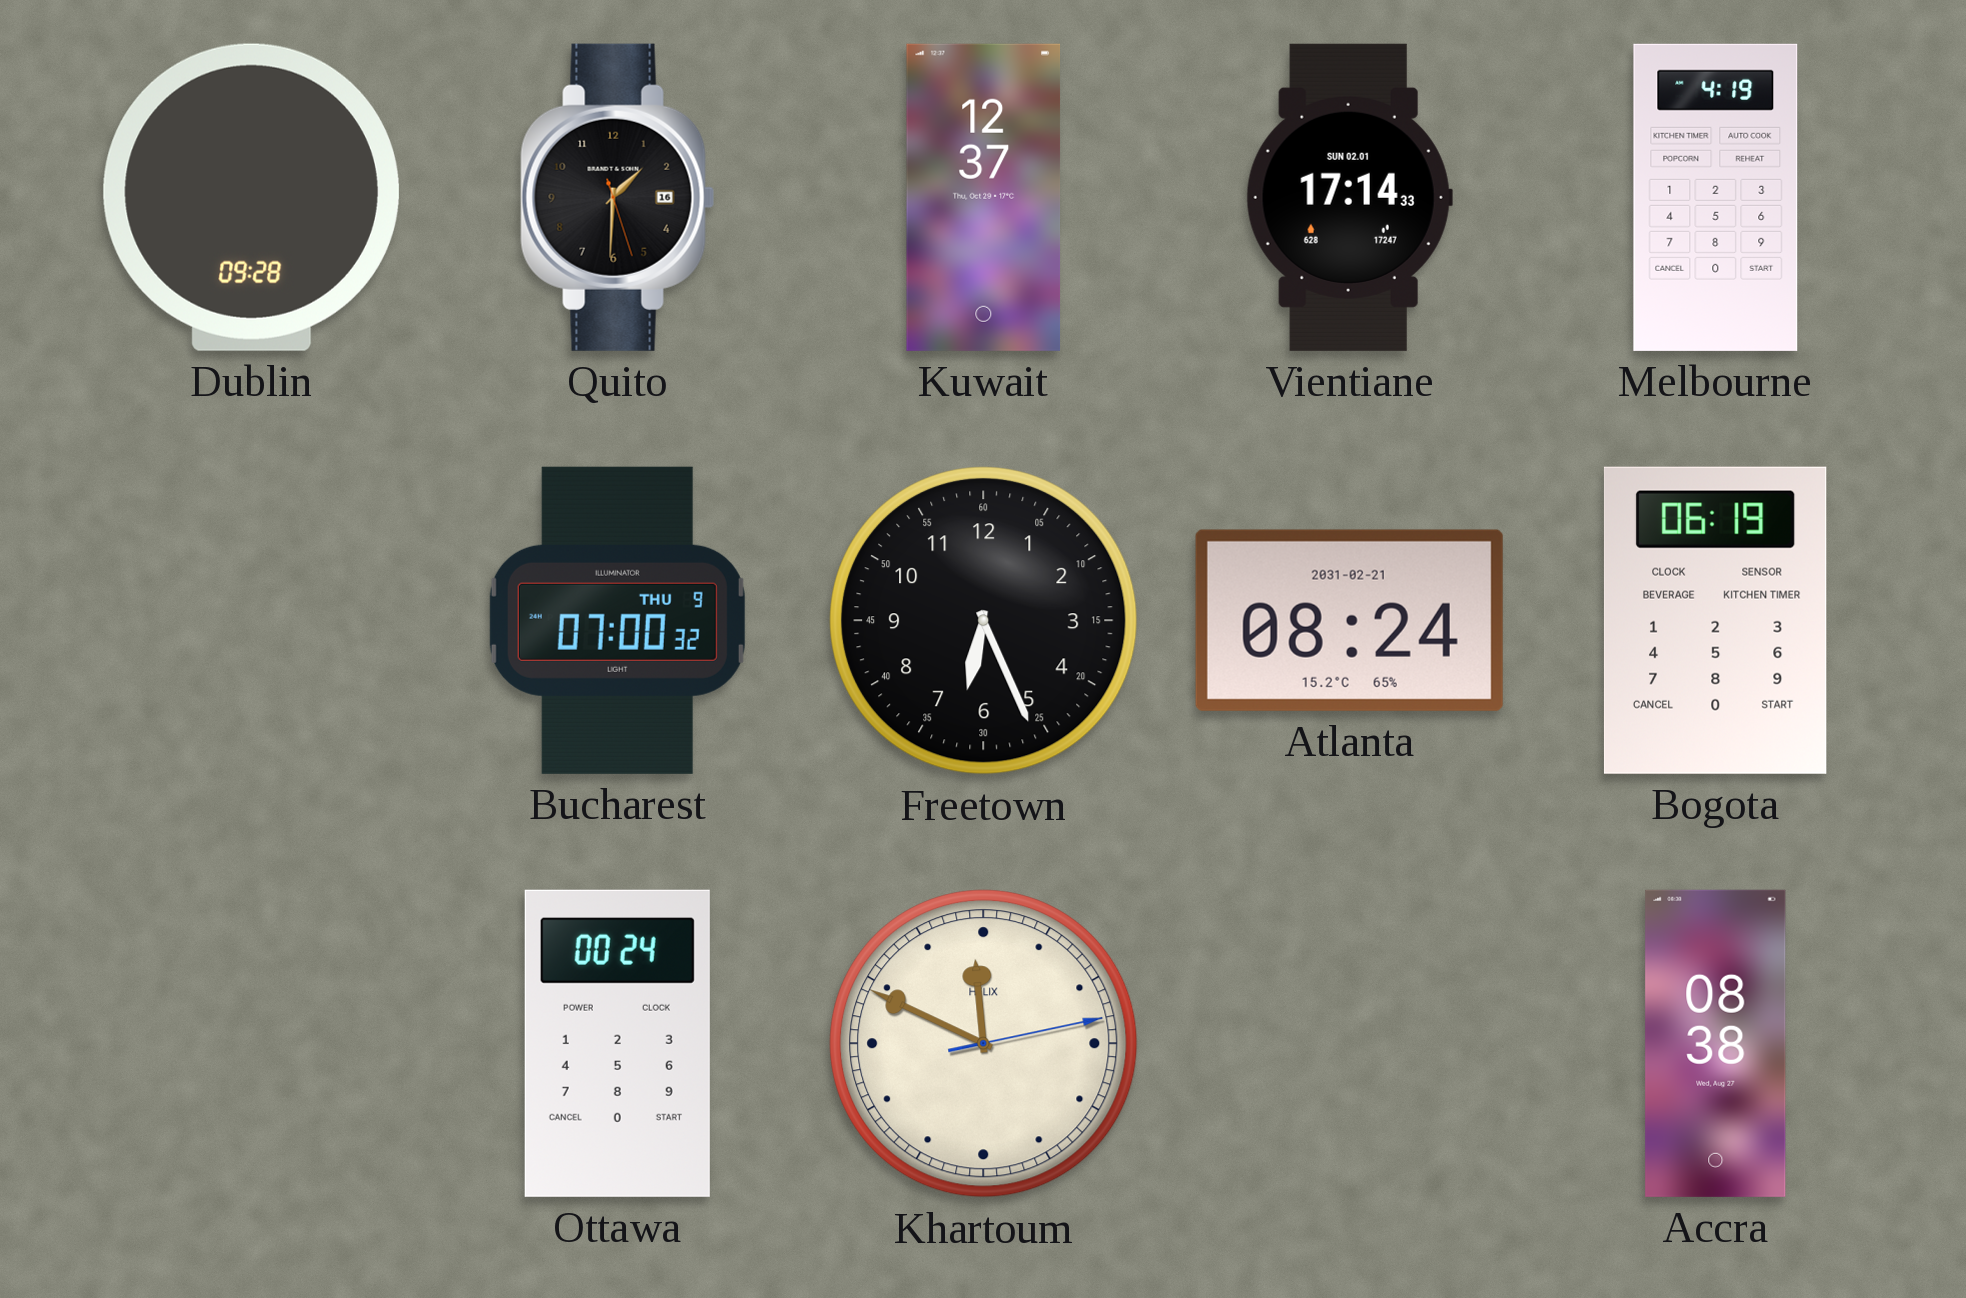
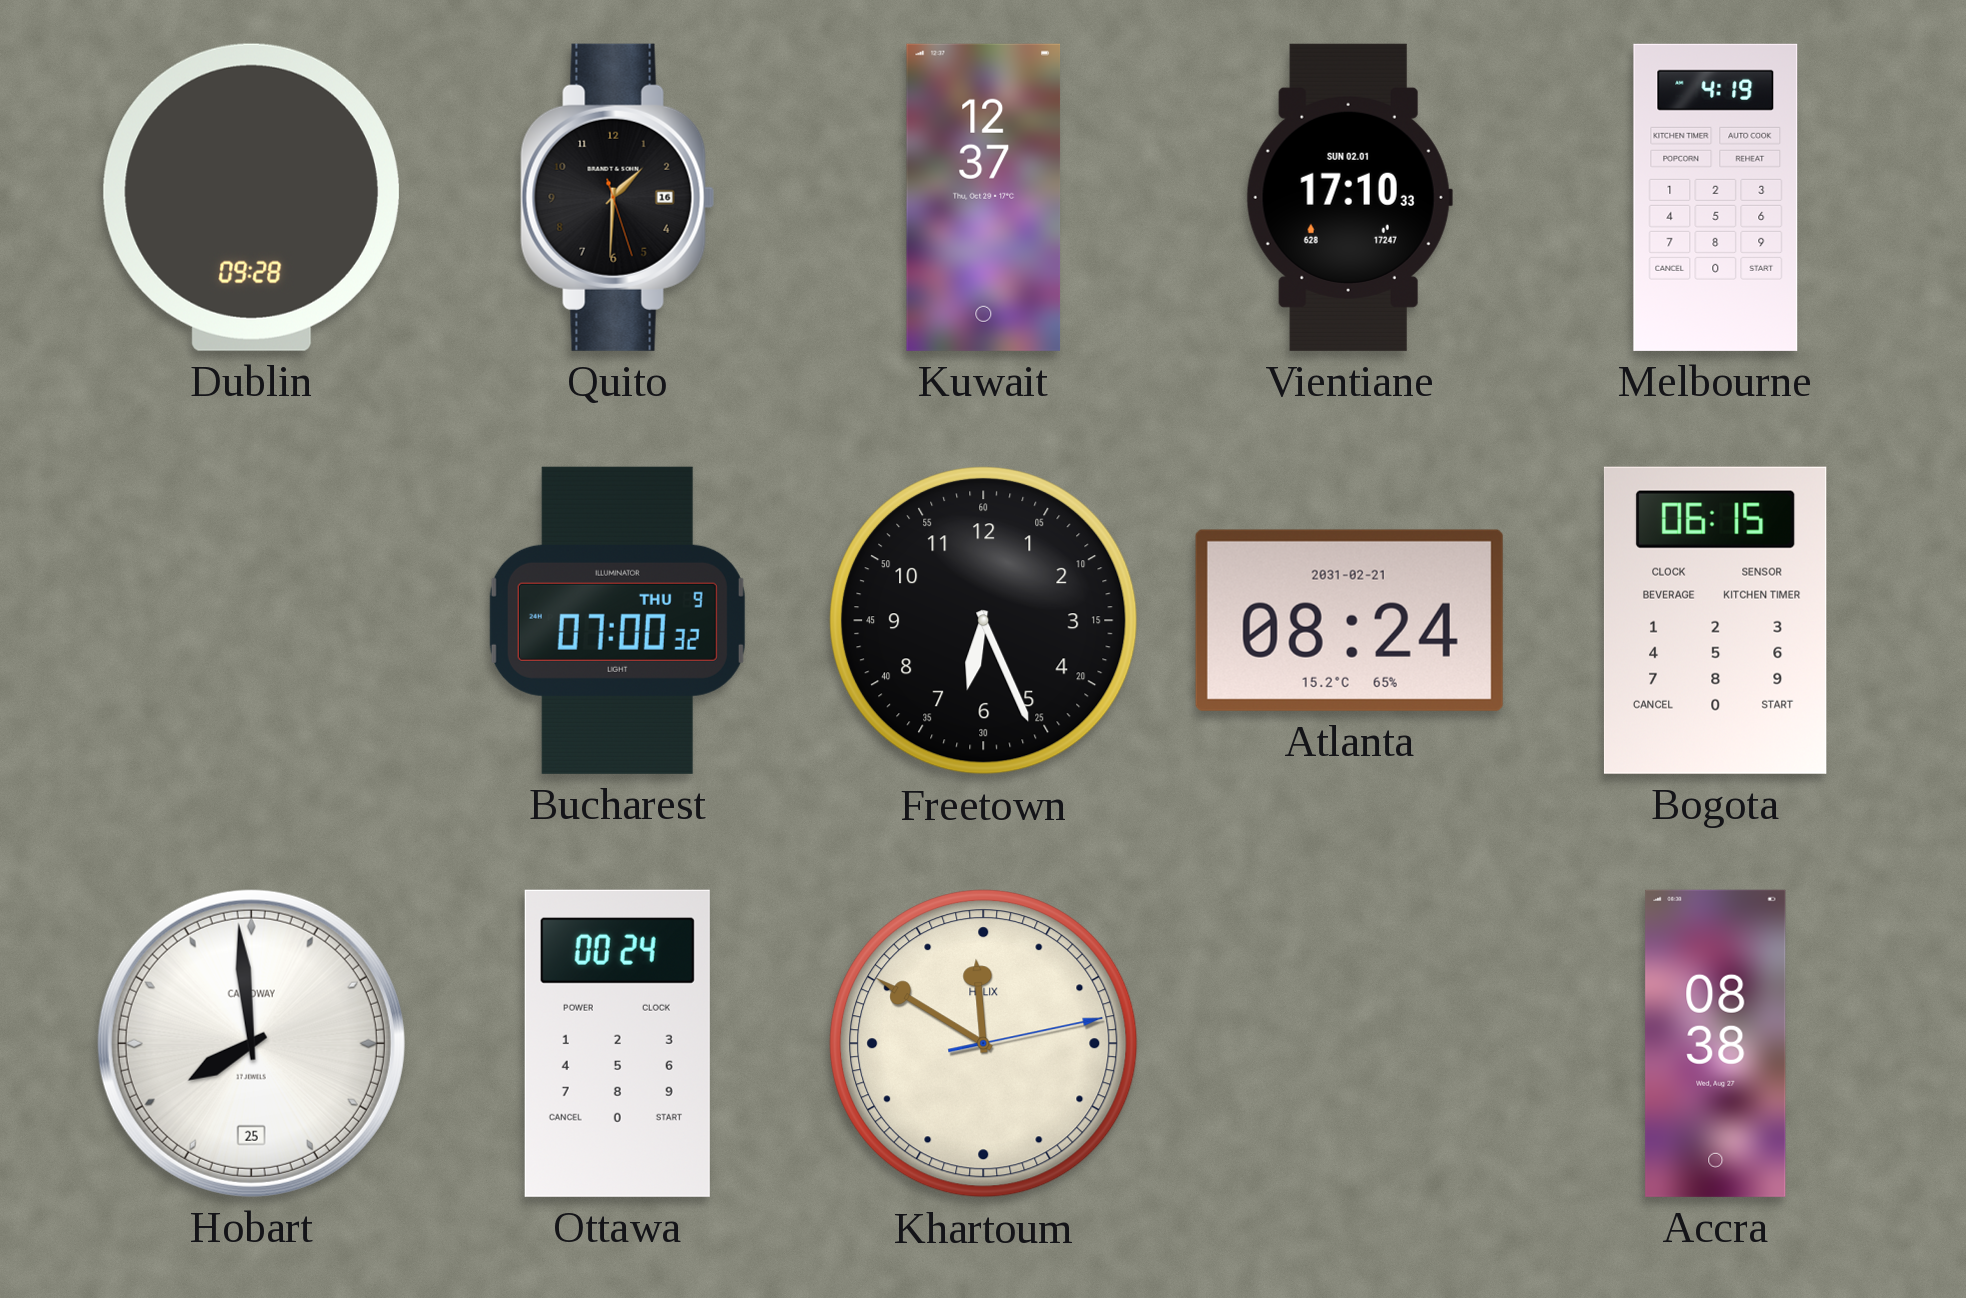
Vientiane: 17:14 -> 17:10
Bogota: 06:19 -> 06:15
Hobart: none -> 7:59
Khartoum: 11:49 -> 11:50
